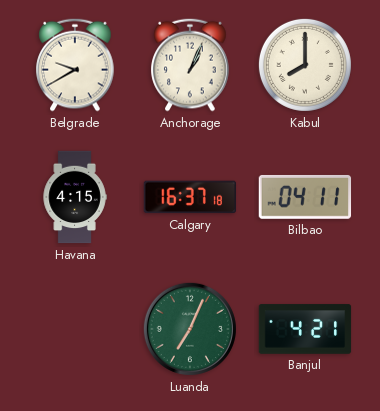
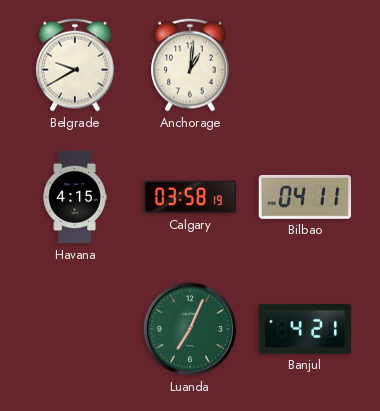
Anchorage: 1:04 -> 1:01
Kabul: 8:00 -> none
Calgary: 16:37 -> 03:58
